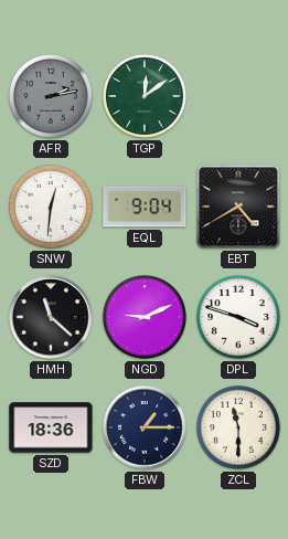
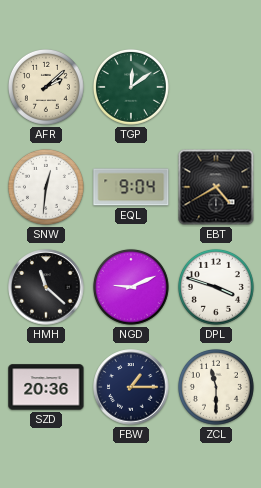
AFR: 2:13 -> 2:08
AFR dial: grey -> cream
SZD: 18:36 -> 20:36
